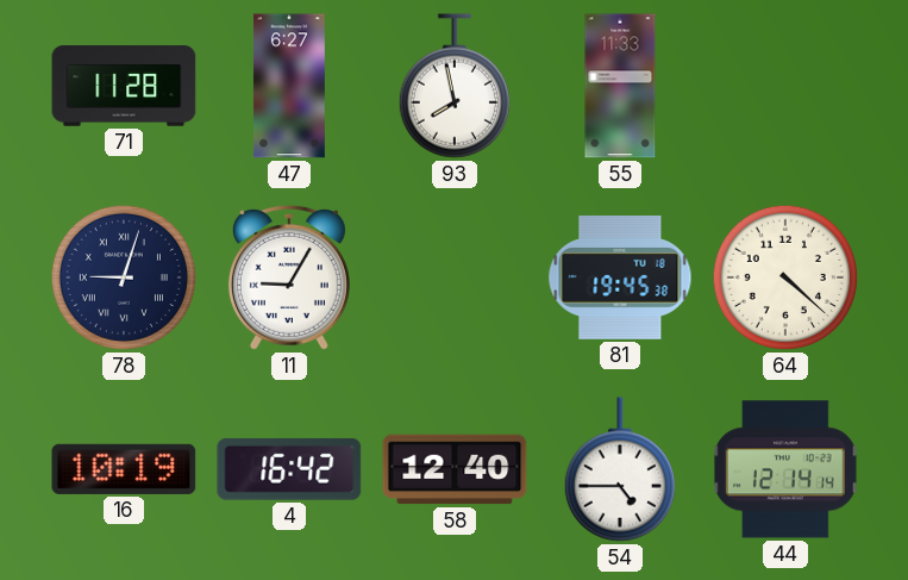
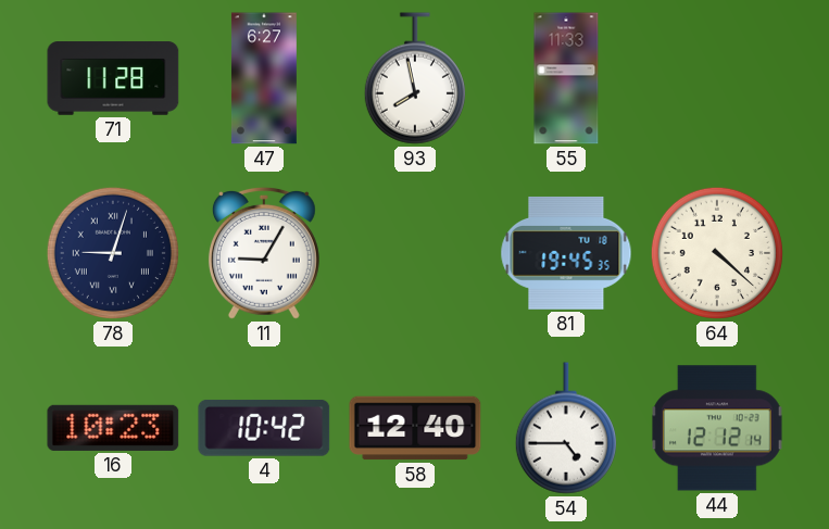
81: 19:45:38 -> 19:45:35
16: 10:19 -> 10:23
4: 16:42 -> 10:42
44: 12:14 -> 12:12
